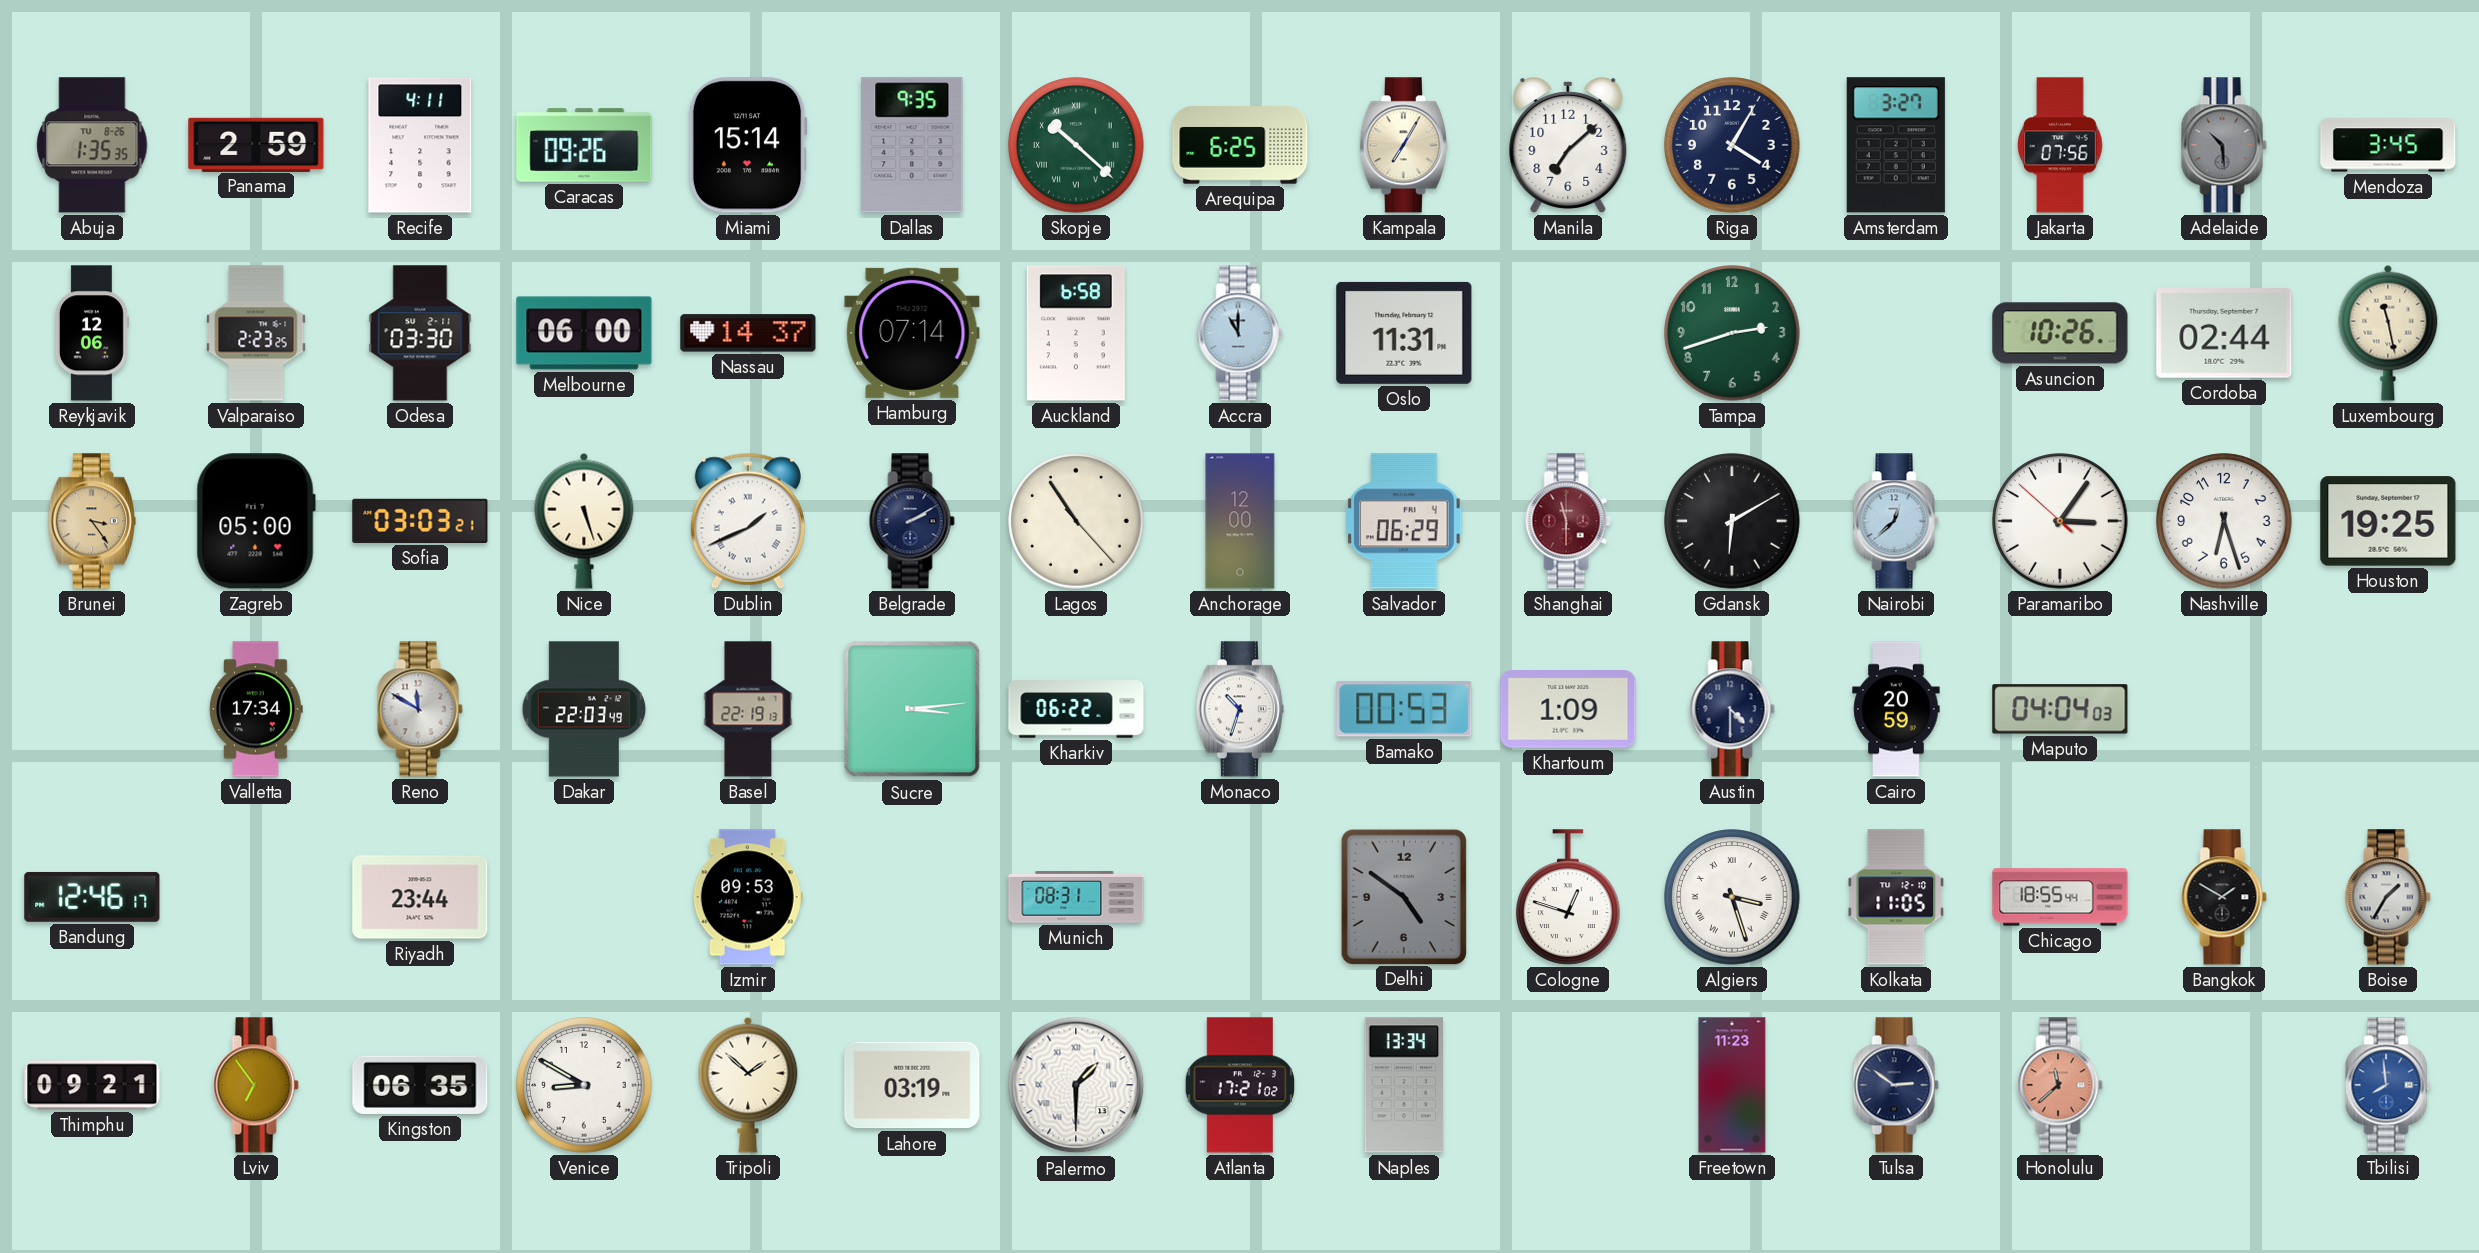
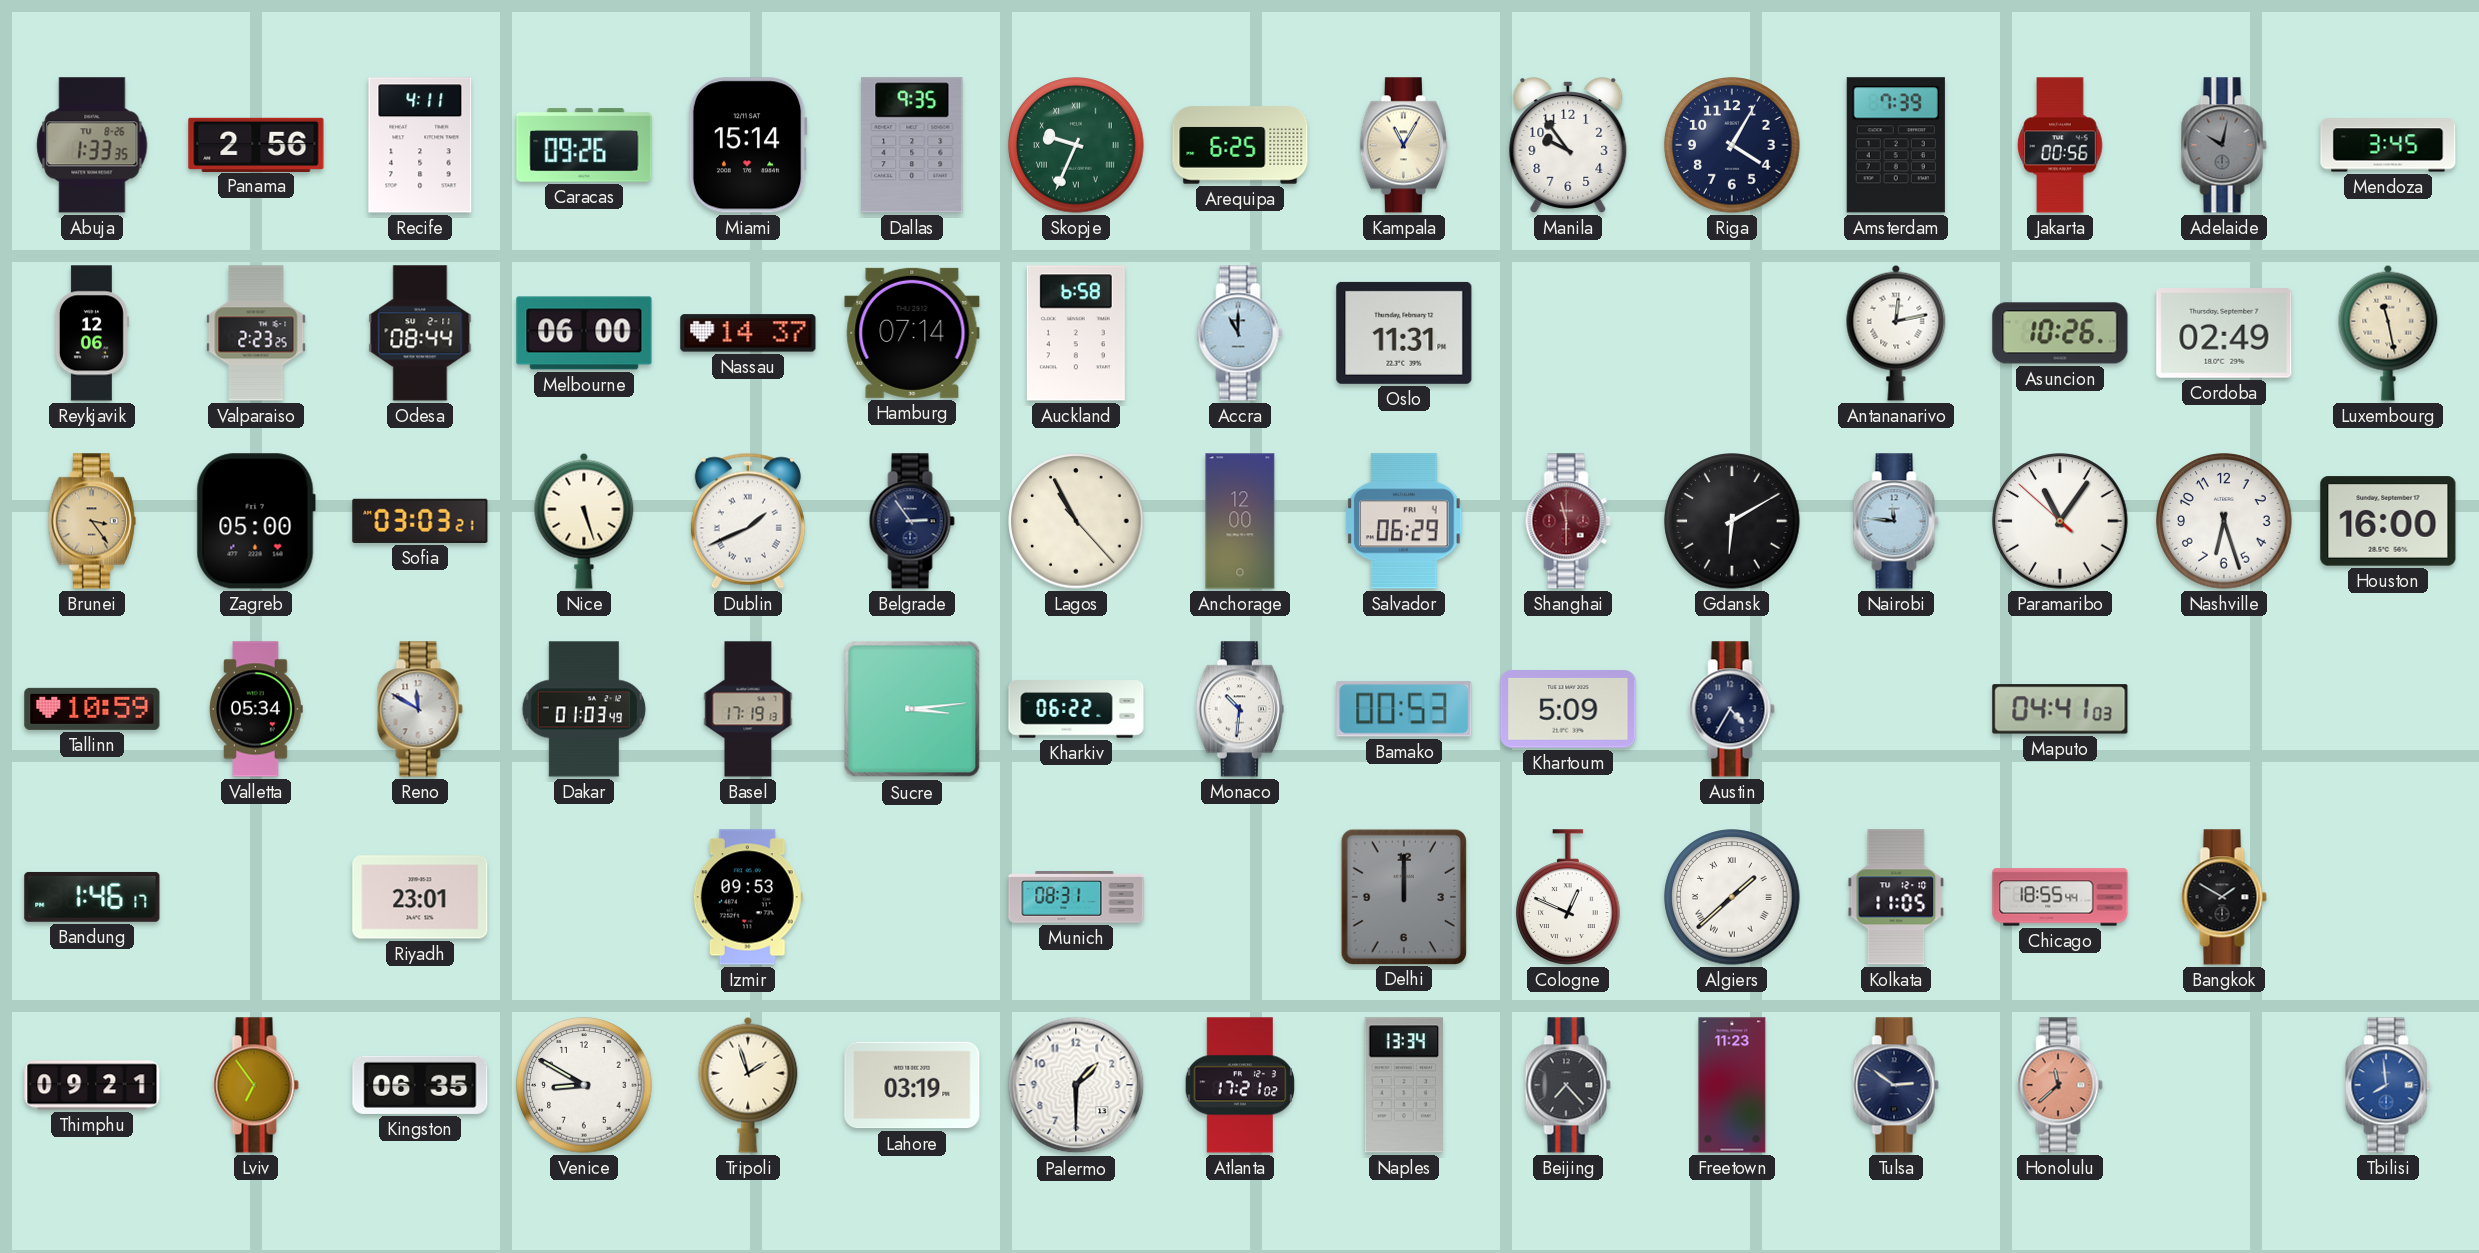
Abuja: 1:35 -> 1:33
Panama: 2:59 -> 2:56
Skopje: 10:22 -> 9:34
Kampala: 7:05 -> 11:05
Manila: 7:08 -> 9:54
Amsterdam: 3:27 -> 7:39
Jakarta: 07:56 -> 00:56
Adelaide: 10:29 -> 10:02
Odesa: 03:30 -> 08:44
Tampa: 2:42 -> none
Antananarivo: none -> 12:13
Cordoba: 02:44 -> 02:49
Belgrade: 2:10 -> 2:54
Lagos: 10:54 -> 10:55
Nairobi: 12:38 -> 11:46
Paramaribo: 3:05 -> 11:05
Houston: 19:25 -> 16:00
Tallinn: none -> 10:59
Valletta: 17:34 -> 05:34
Dakar: 22:03 -> 01:03
Basel: 22:19 -> 17:19
Monaco: 10:33 -> 10:31
Khartoum: 1:09 -> 5:09
Austin: 4:30 -> 4:35
Cairo: 20:59 -> none
Maputo: 04:04 -> 04:41
Bandung: 12:46 -> 1:46
Riyadh: 23:44 -> 23:01
Delhi: 4:51 -> 12:00
Cologne: 12:48 -> 12:49
Algiers: 3:27 -> 1:38
Boise: 1:35 -> none
Tripoli: 1:52 -> 1:57
Palermo numerals: Roman -> Arabic
Beijing: none -> 7:23
